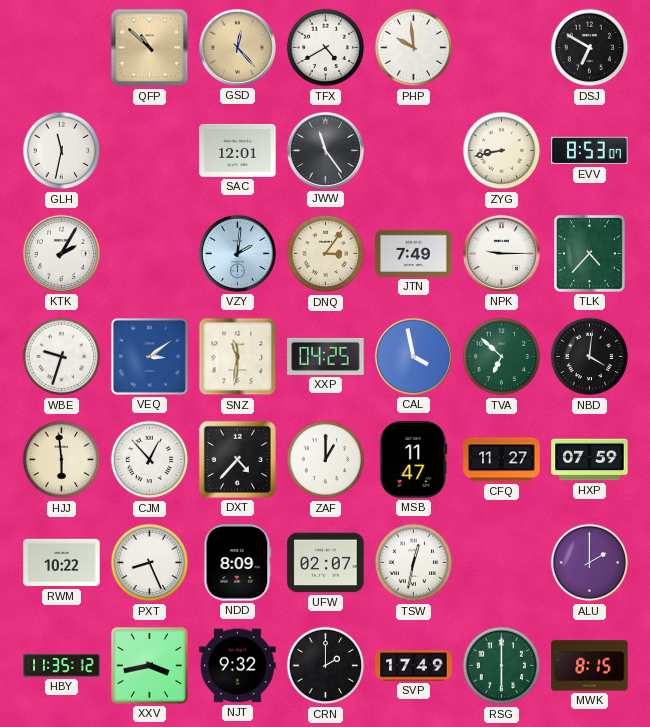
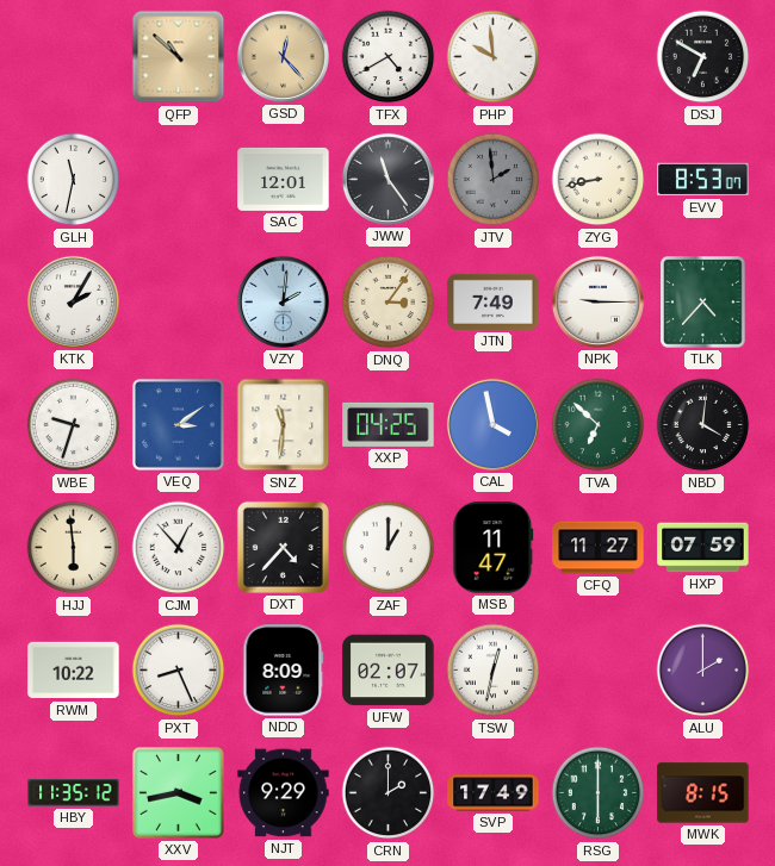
JTV: none -> 1:59
NJT: 9:32 -> 9:29
